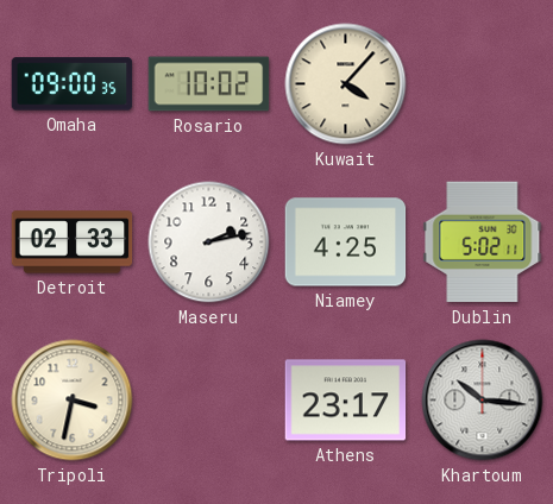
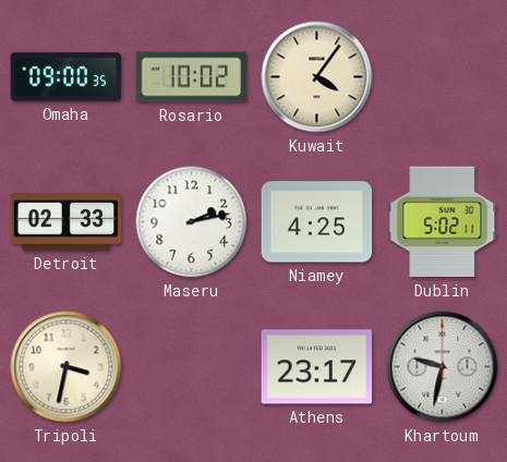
Kuwait: 4:07 -> 4:06
Khartoum: 10:16 -> 9:32
